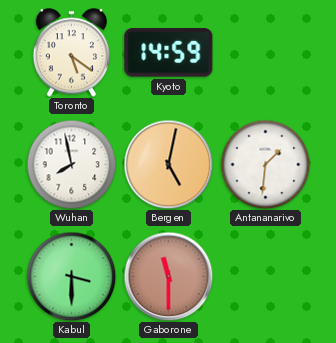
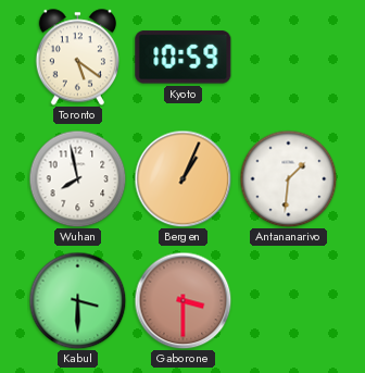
Kyoto: 14:59 -> 10:59
Bergen: 5:02 -> 1:04
Gaborone: 11:30 -> 3:30
